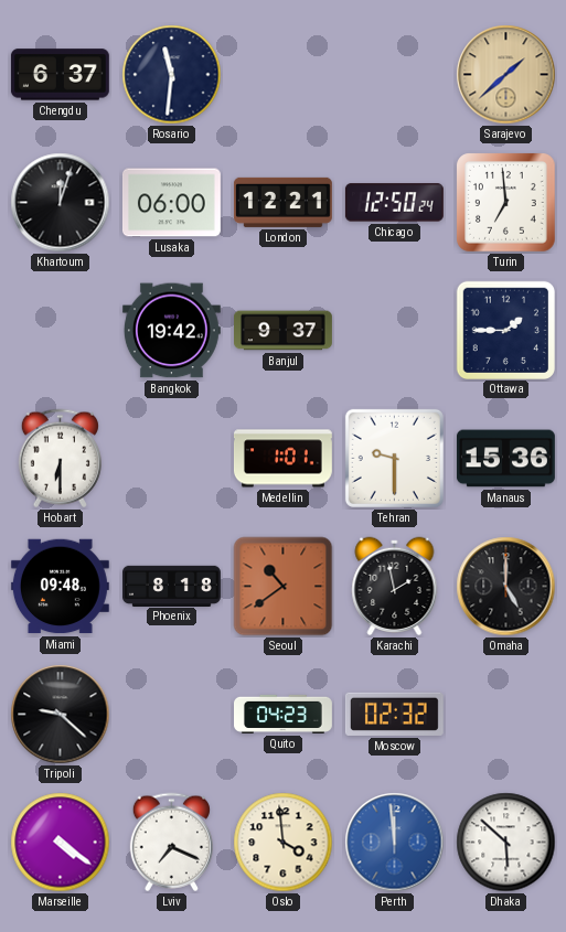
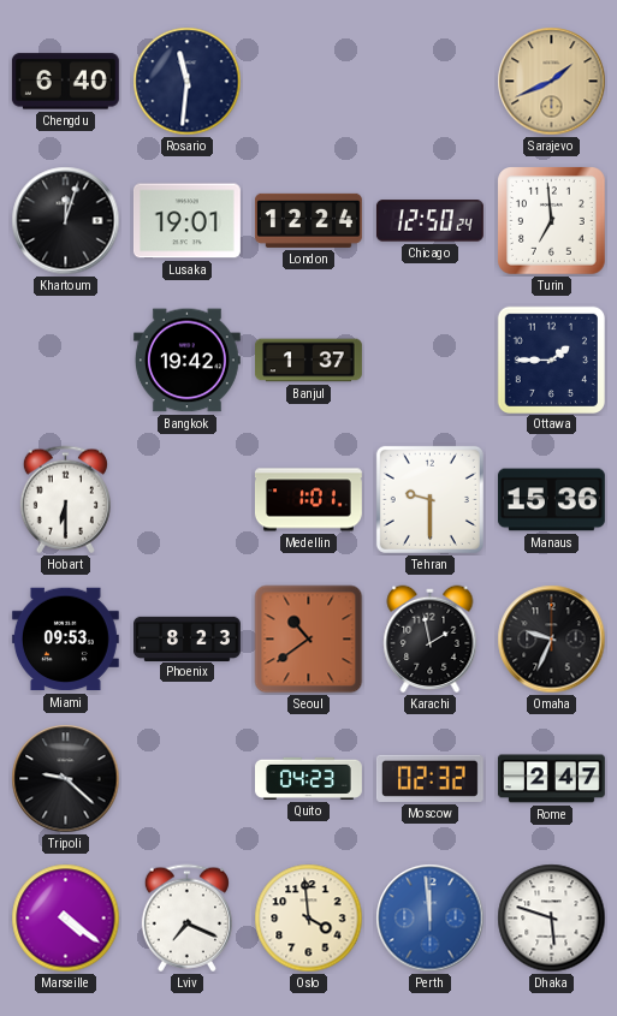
Chengdu: 6:37 -> 6:40
Sarajevo: 1:38 -> 1:41
Lusaka: 06:00 -> 19:01
London: 12:21 -> 12:24
Banjul: 9:37 -> 1:37
Miami: 09:48 -> 09:53
Phoenix: 8:18 -> 8:23
Omaha: 5:00 -> 9:34
Rome: none -> 2:47
Dhaka: 5:52 -> 5:48
